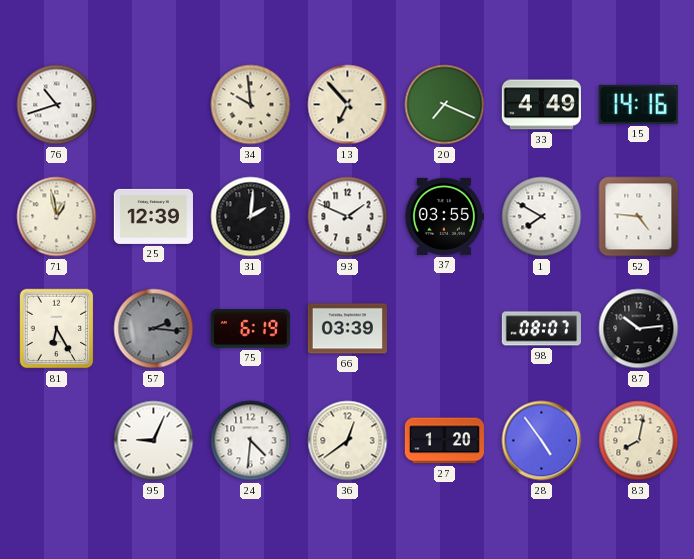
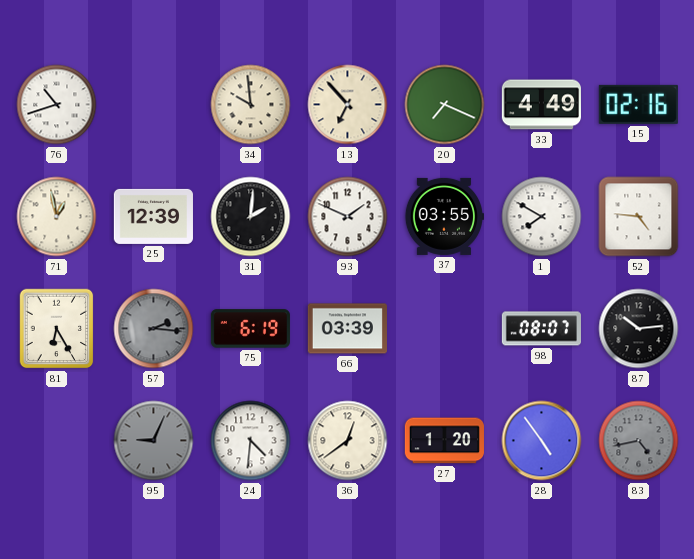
15: 14:16 -> 02:16
95 dial: white -> grey
83: 8:02 -> 4:43
83 dial: cream -> grey
